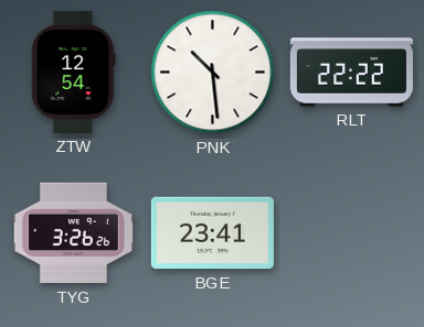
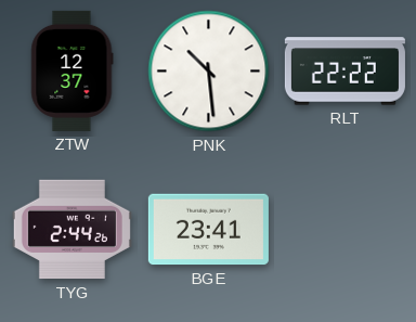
ZTW: 12:54 -> 12:37
TYG: 3:26 -> 2:44
